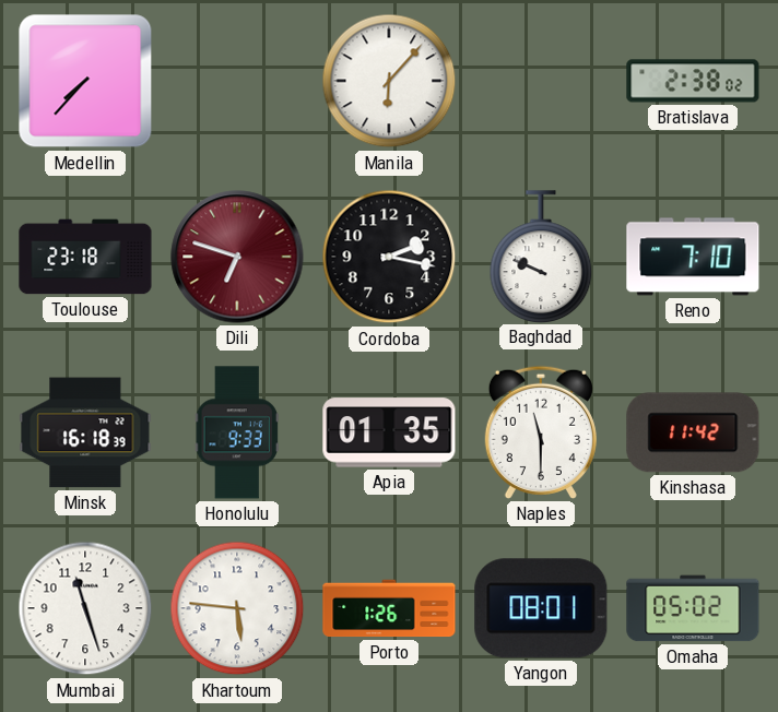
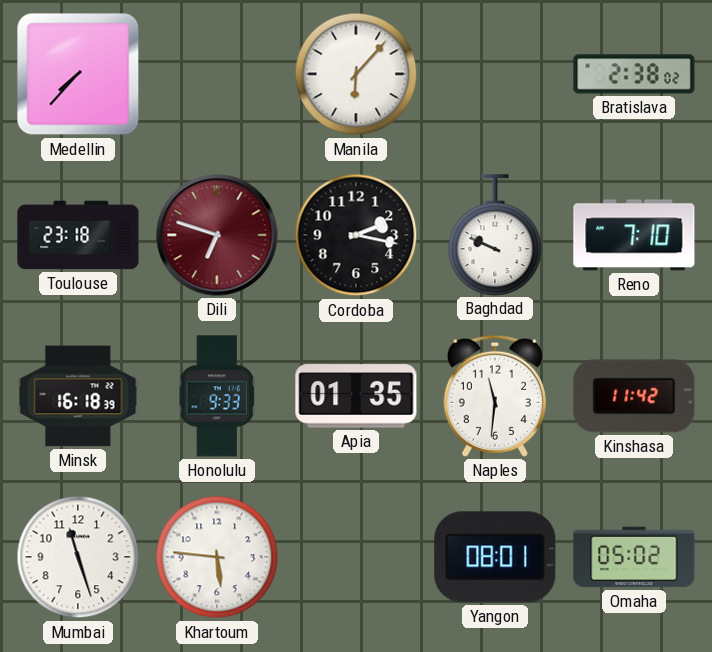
Naples: 11:30 -> 11:31
Porto: 1:26 -> none
